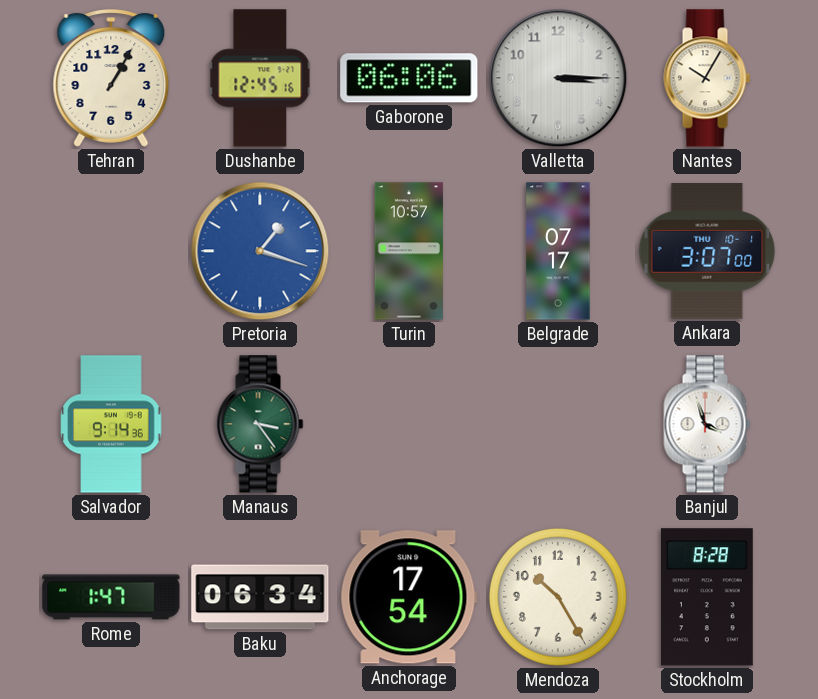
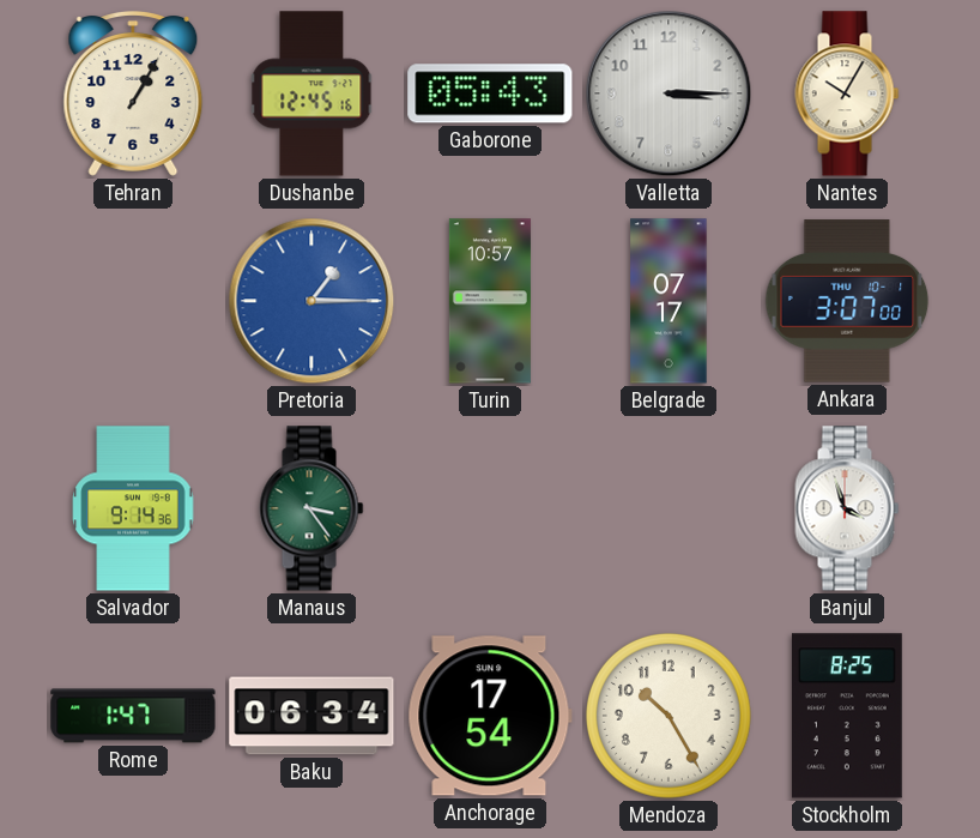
Gaborone: 06:06 -> 05:43
Pretoria: 1:18 -> 1:15
Stockholm: 8:28 -> 8:25
